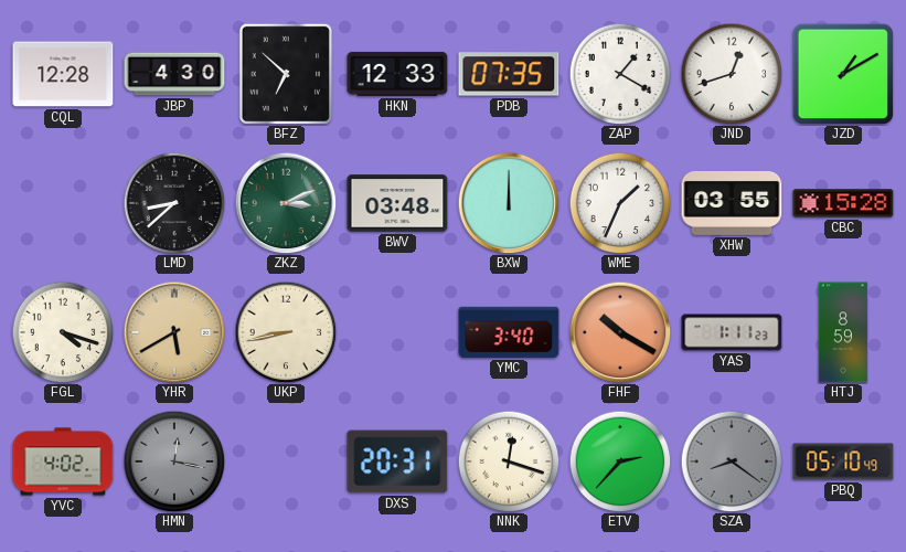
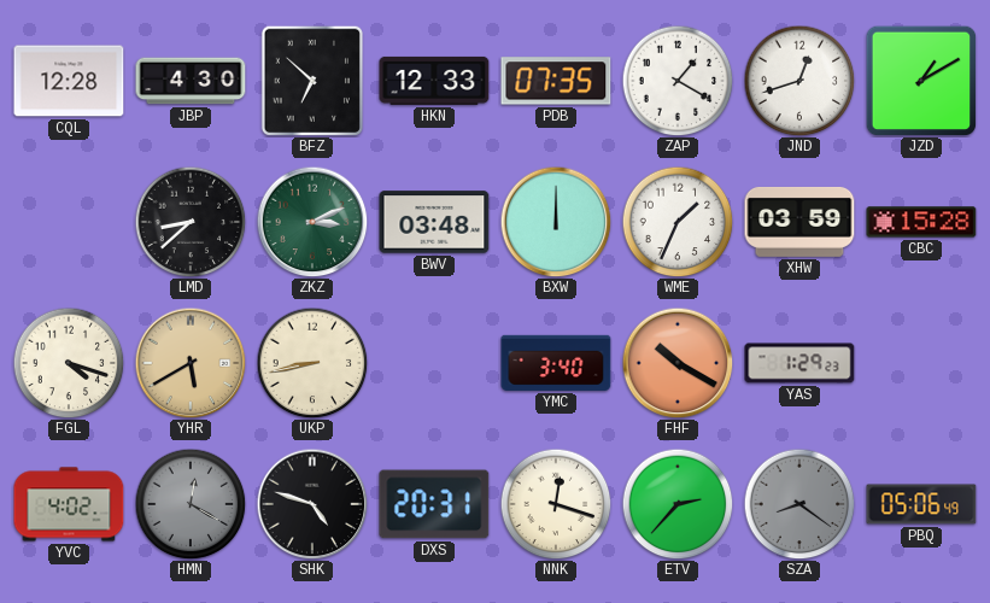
XHW: 03:55 -> 03:59
YAS: 1:11 -> 1:29
HTJ: 8:59 -> none
HMN: 12:17 -> 12:20
SHK: none -> 4:48
PBQ: 05:10 -> 05:06
